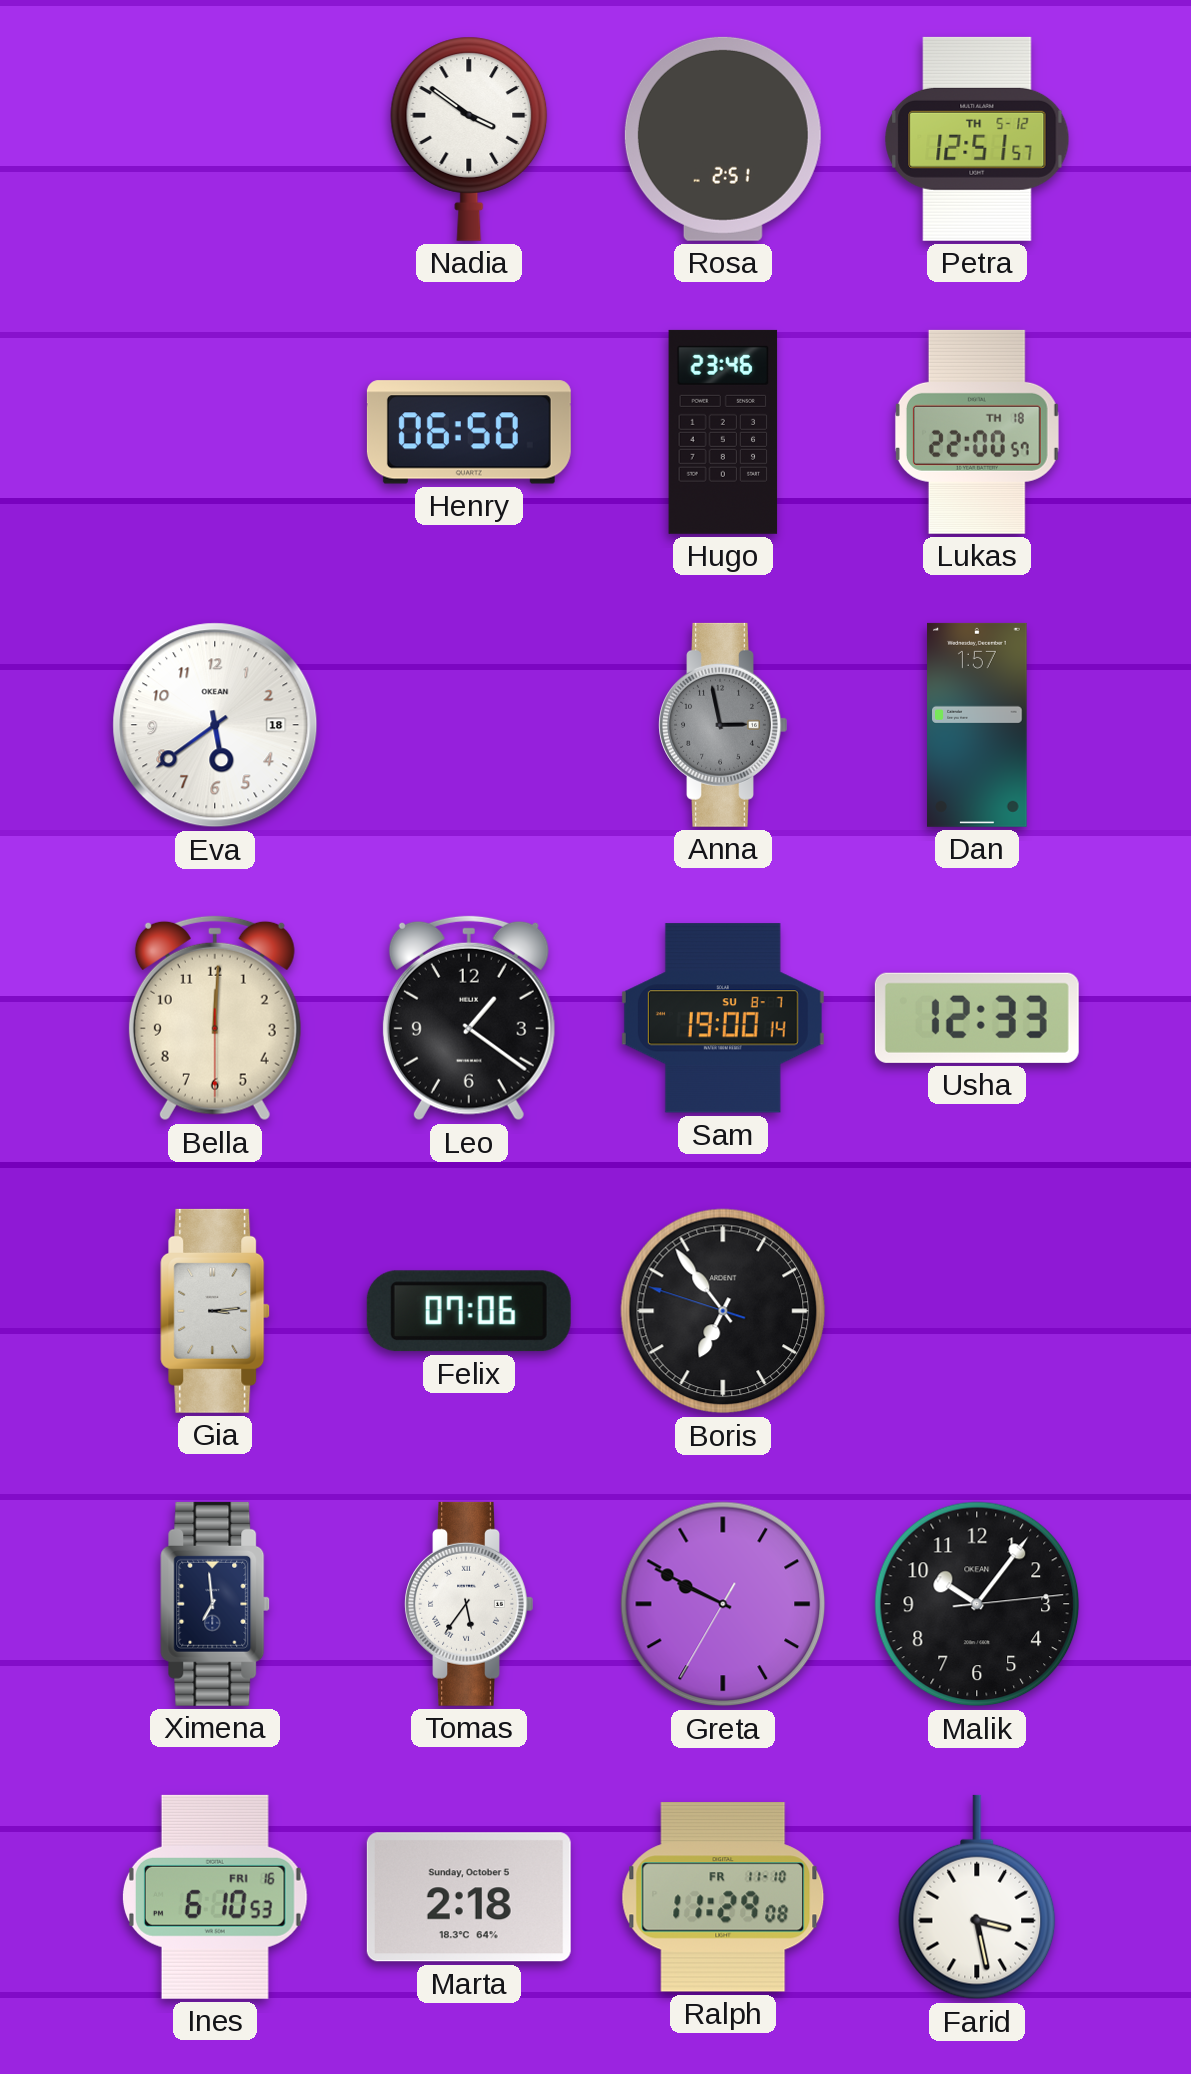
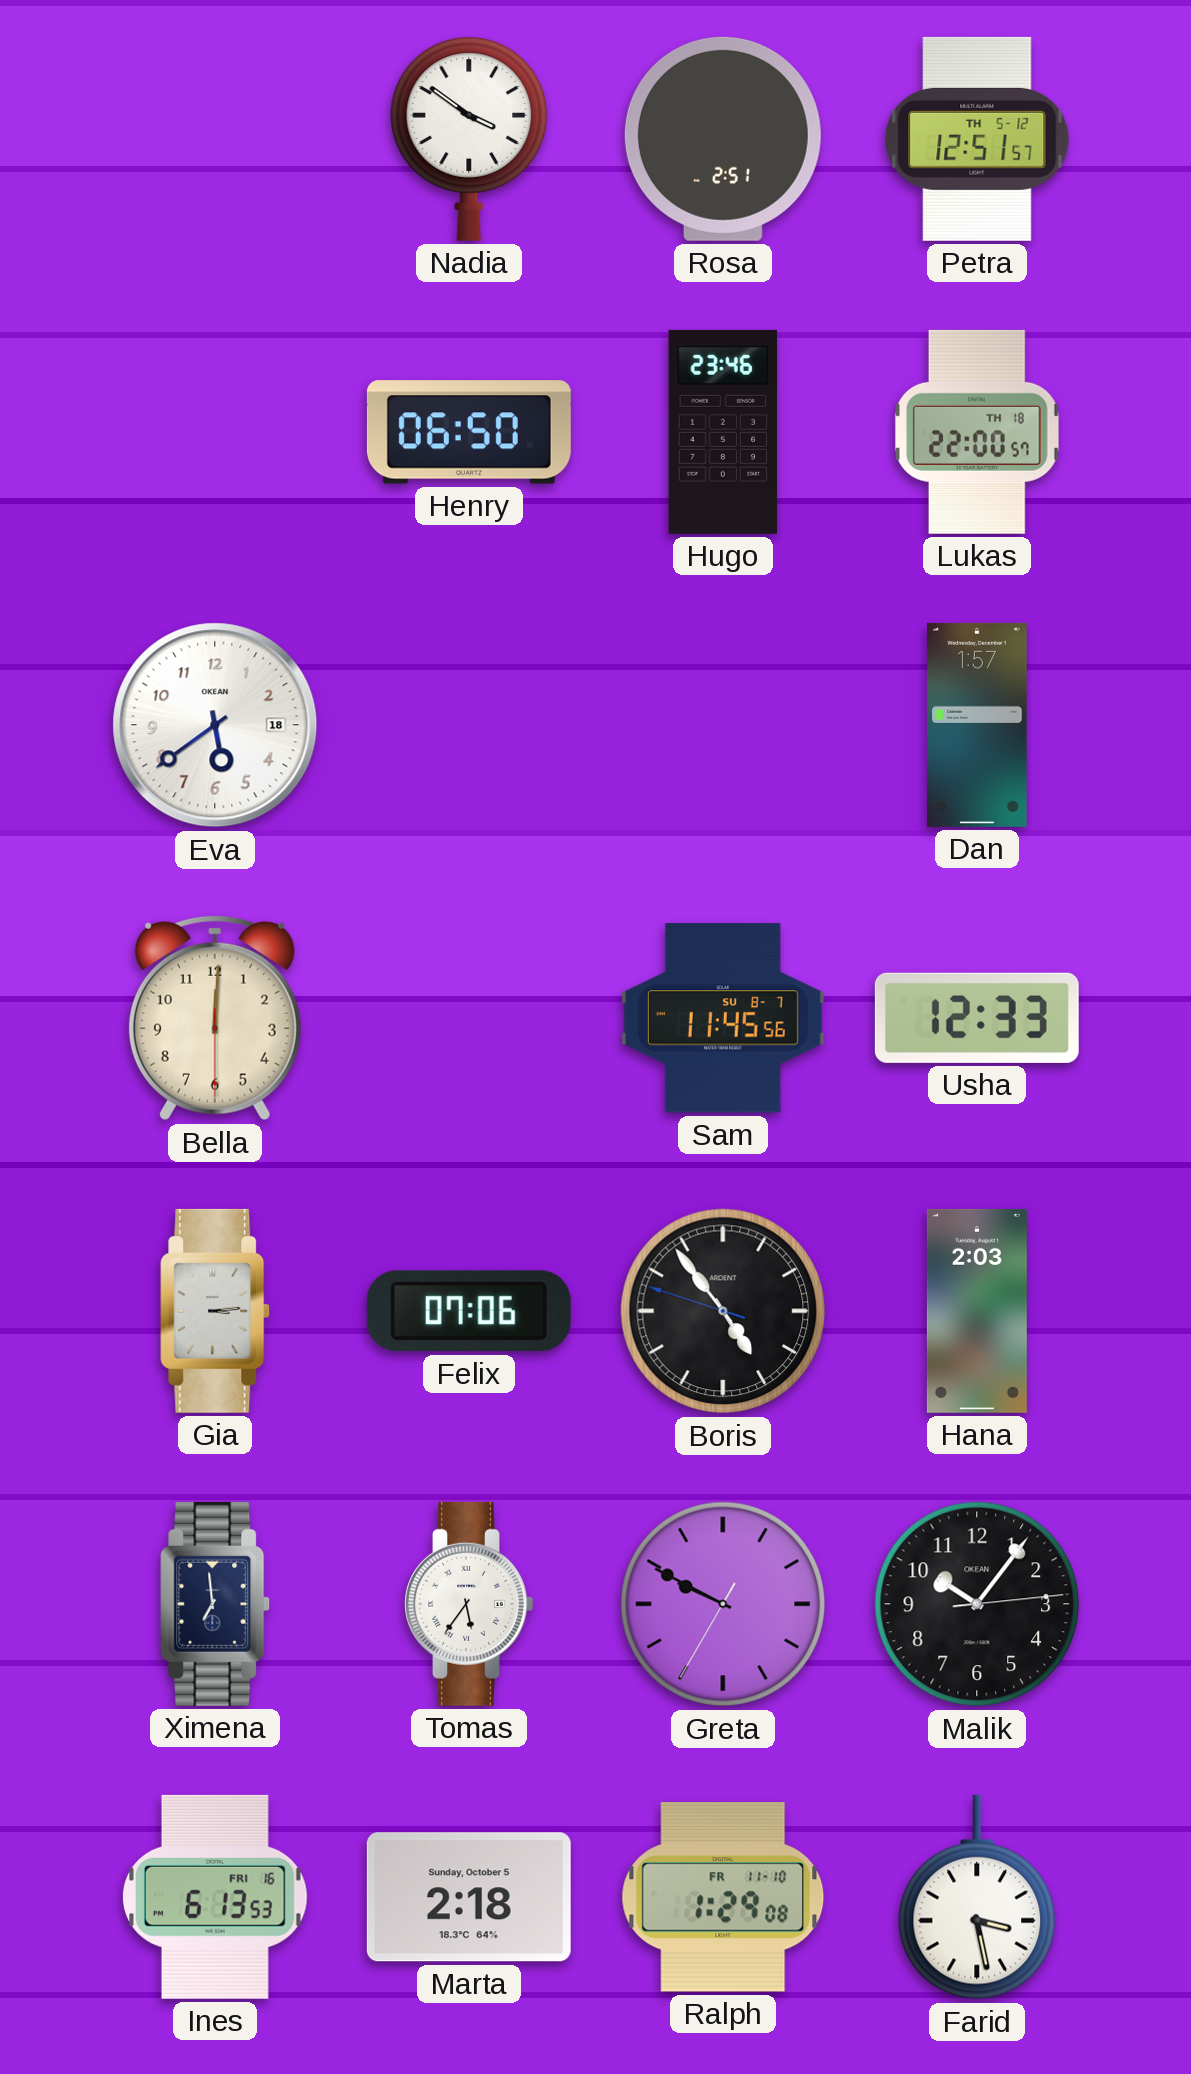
Anna: 2:58 -> none
Leo: 1:21 -> none
Sam: 19:00 -> 11:45
Boris: 6:53 -> 4:53
Hana: none -> 2:03
Ines: 6:10 -> 6:13
Ralph: 11:29 -> 1:29
